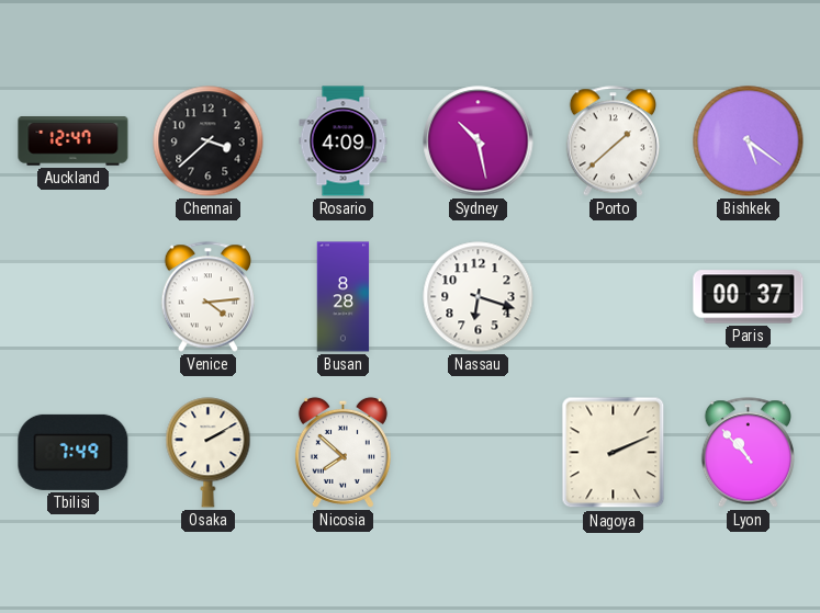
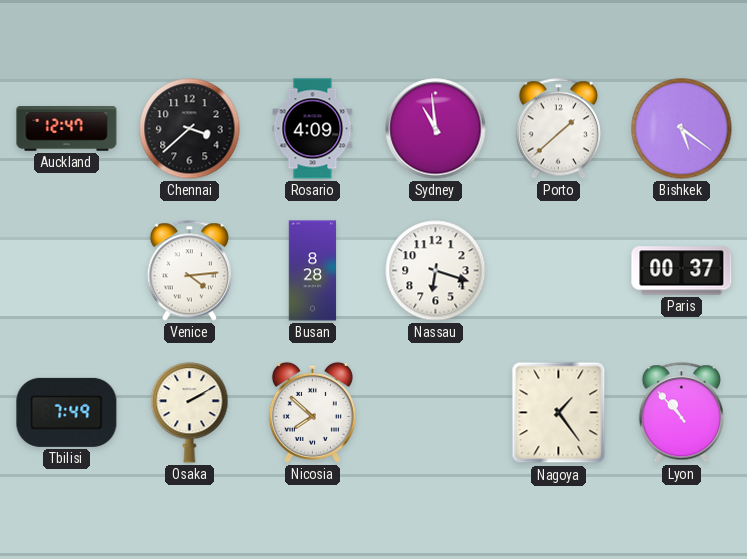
Sydney: 10:28 -> 10:59
Nagoya: 2:11 -> 1:24
